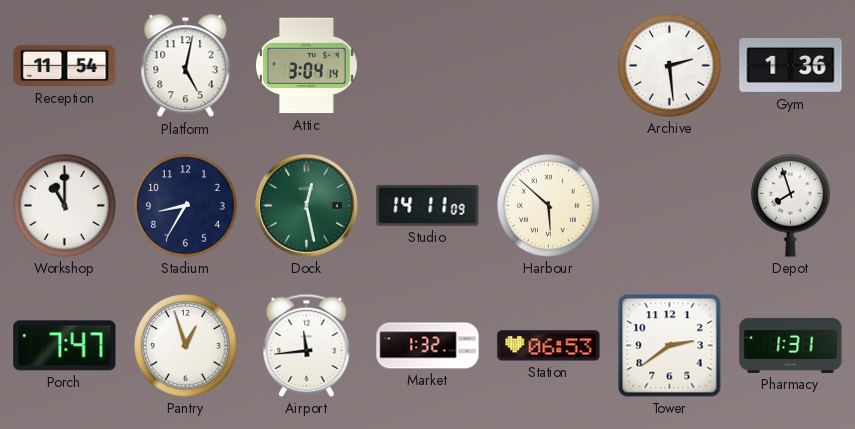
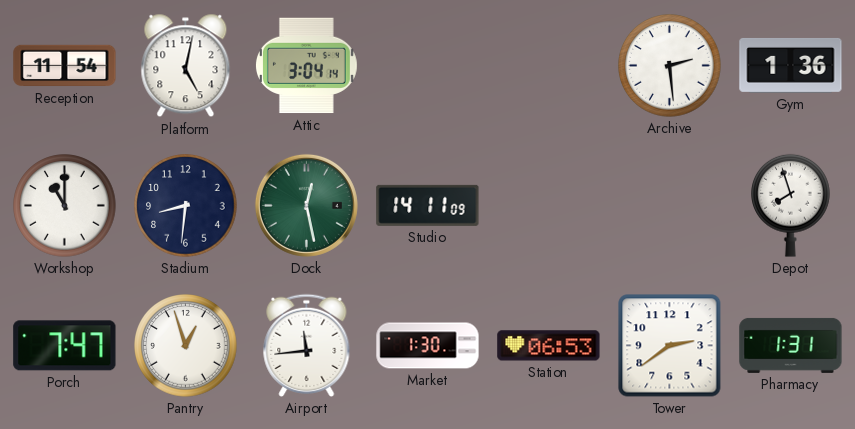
Stadium: 8:35 -> 8:31
Harbour: 5:52 -> none
Market: 1:32 -> 1:30
